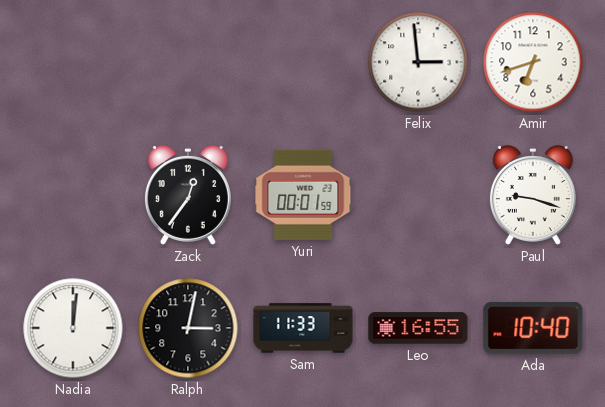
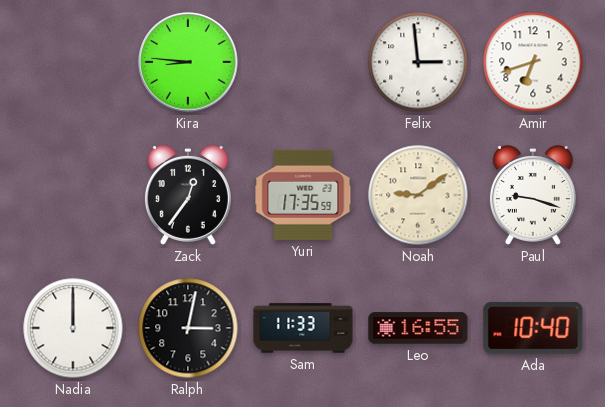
Kira: none -> 8:46
Yuri: 00:01 -> 17:35
Noah: none -> 9:09
Nadia: 12:01 -> 12:00
